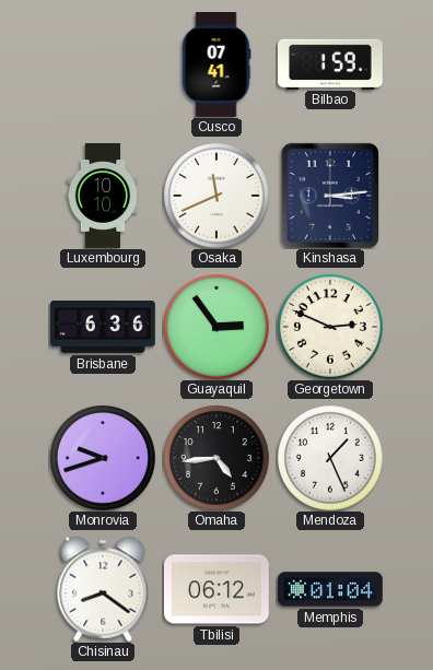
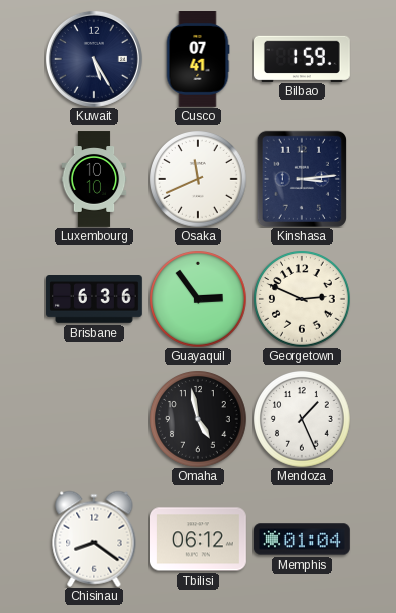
Kuwait: none -> 5:25
Monrovia: 9:42 -> none
Omaha: 4:44 -> 4:58
